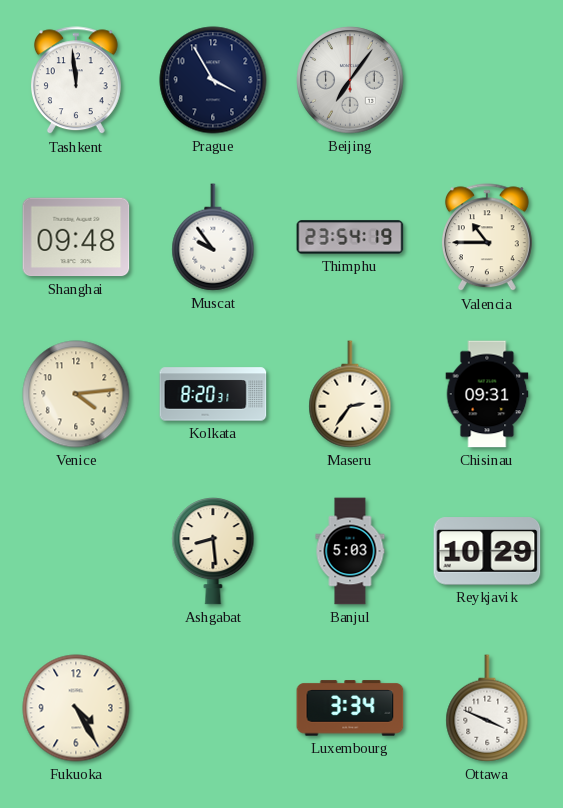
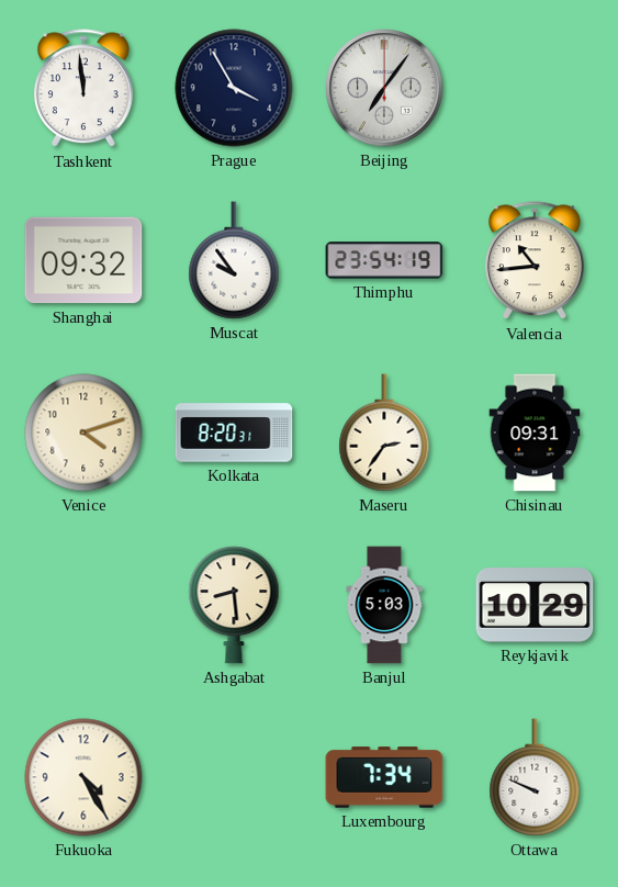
Shanghai: 09:48 -> 09:32
Valencia: 10:45 -> 10:44
Venice: 4:14 -> 4:12
Luxembourg: 3:34 -> 7:34
Ottawa: 3:49 -> 9:49
